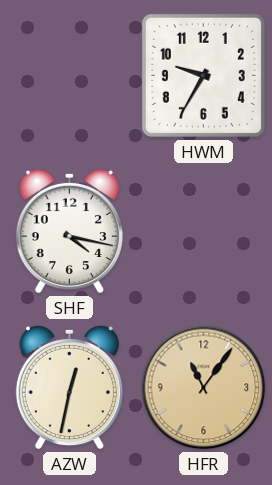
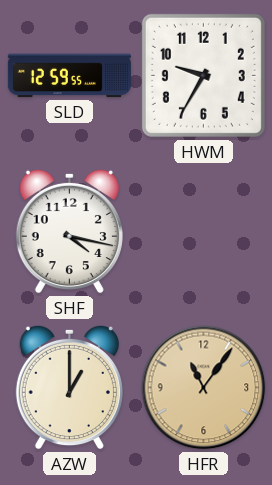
SLD: none -> 12:59
AZW: 12:32 -> 1:00
